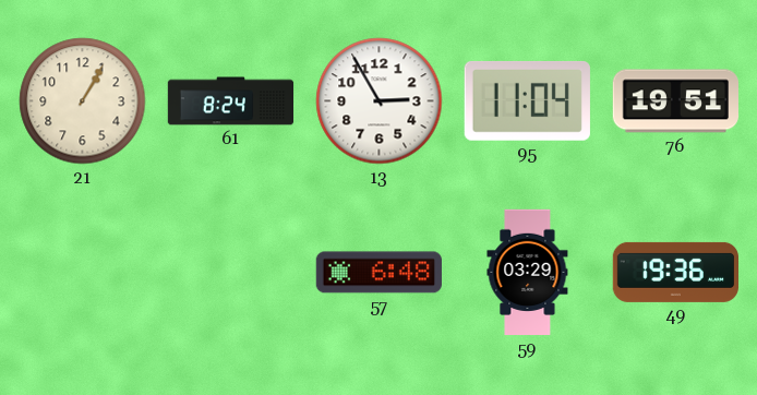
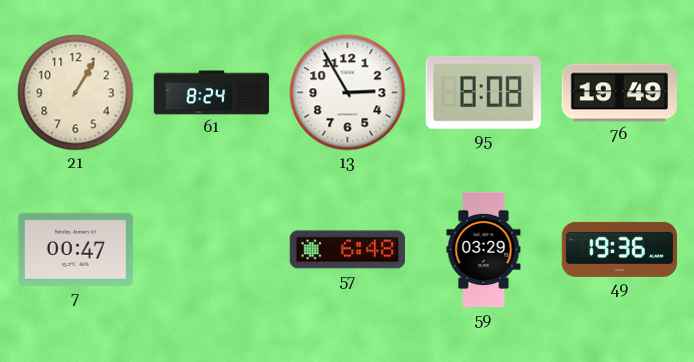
95: 11:04 -> 8:08
76: 19:51 -> 19:49
7: none -> 00:47
